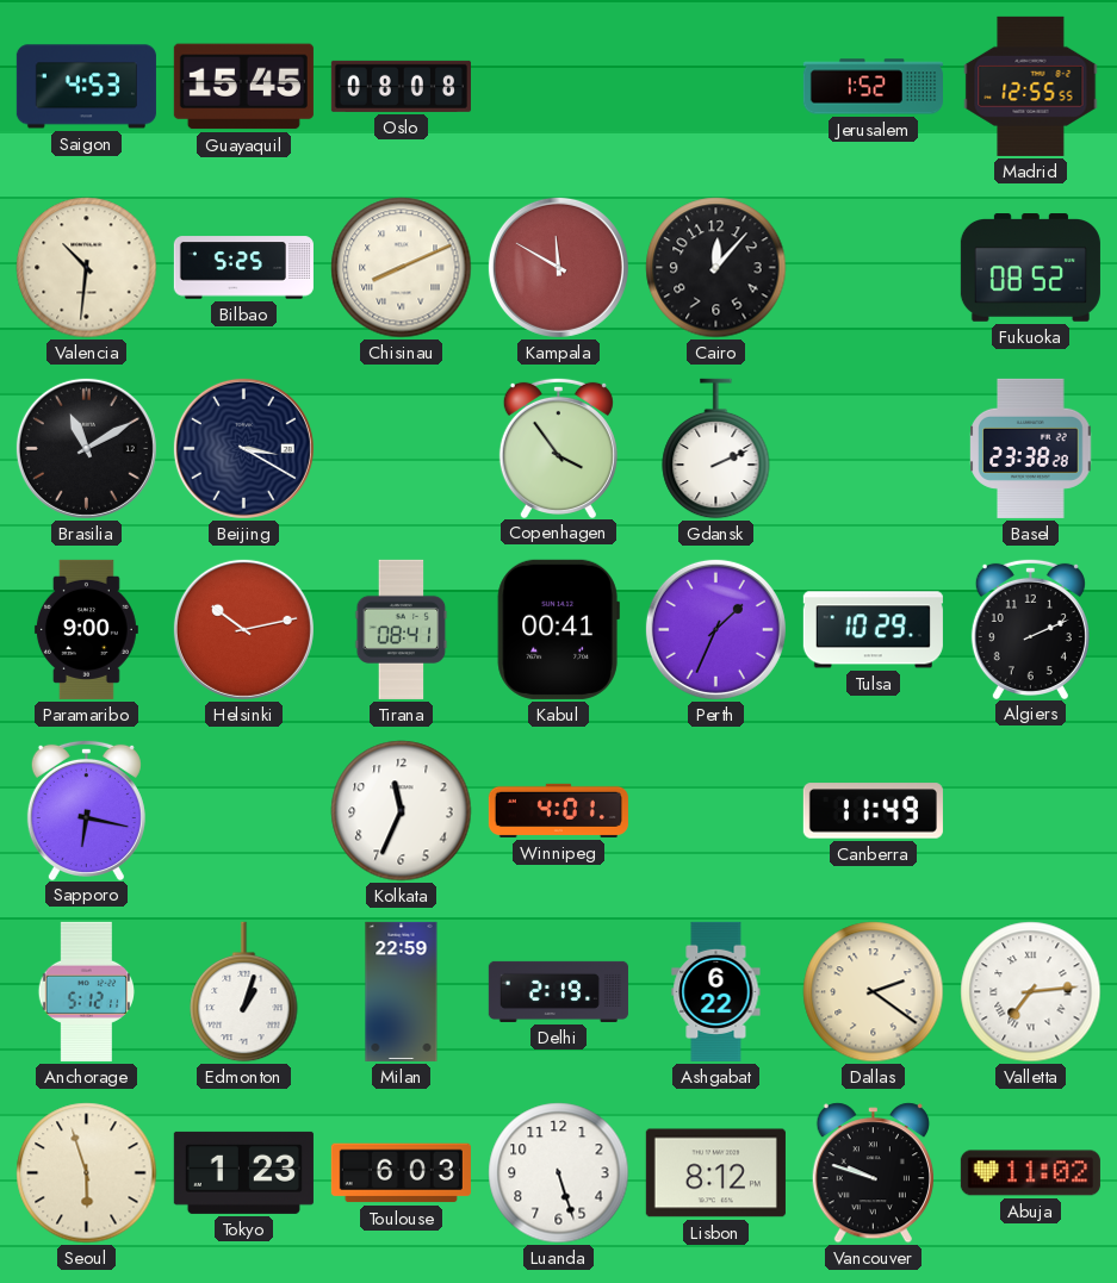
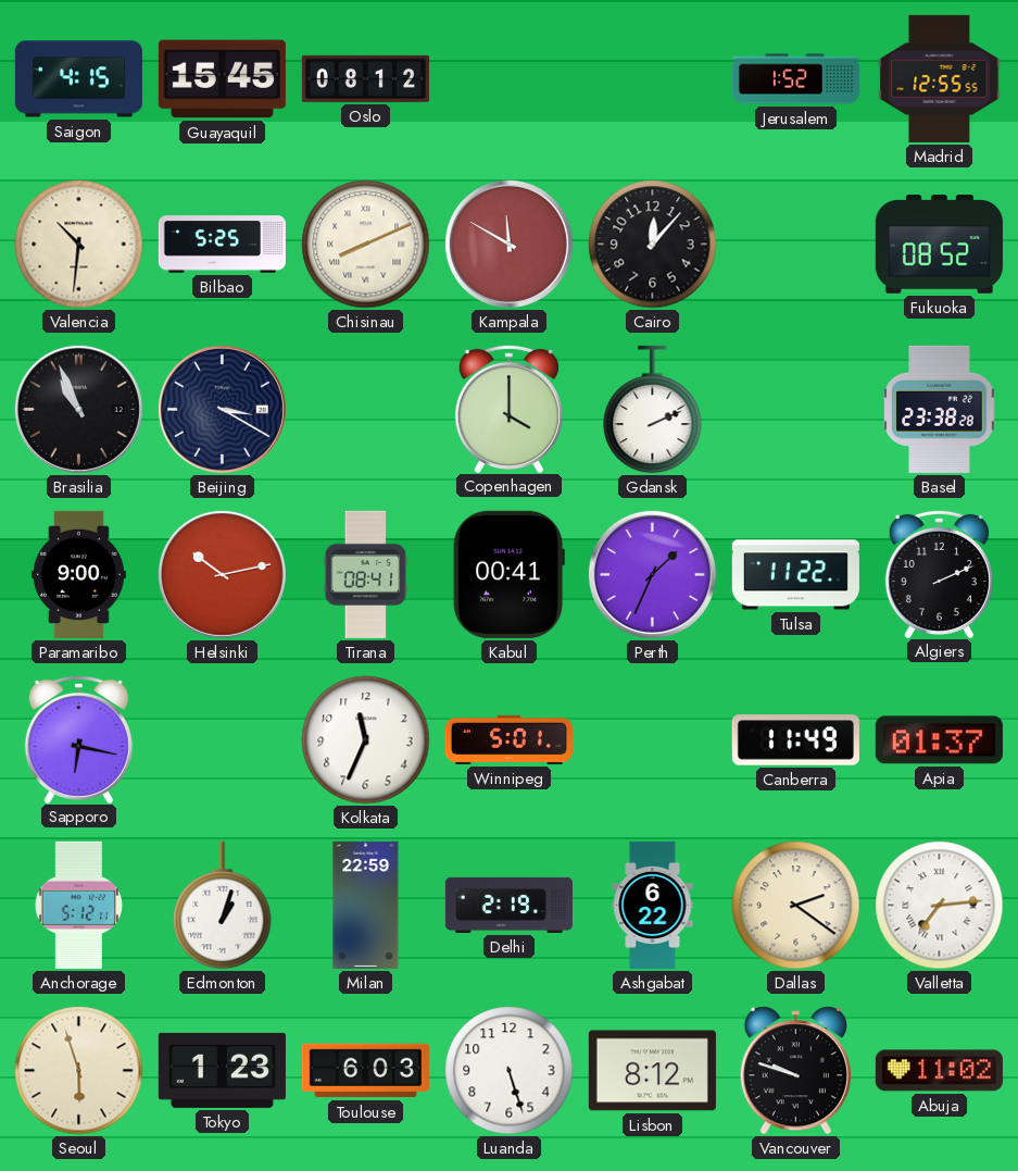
Saigon: 4:53 -> 4:15
Oslo: 08:08 -> 08:12
Brasilia: 11:10 -> 10:56
Copenhagen: 3:54 -> 4:00
Tulsa: 10:29 -> 11:22
Winnipeg: 4:01 -> 5:01
Apia: none -> 01:37
